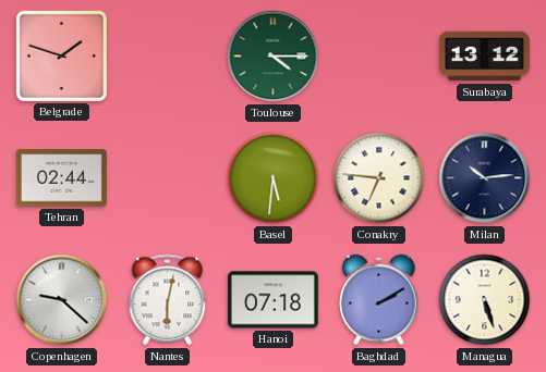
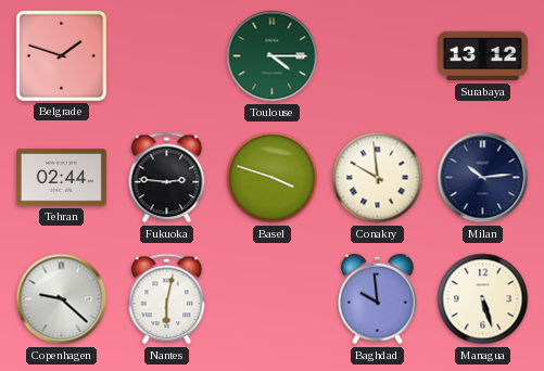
Fukuoka: none -> 2:46
Basel: 5:31 -> 3:48
Conakry: 6:46 -> 9:59
Hanoi: 07:18 -> none
Baghdad: 2:10 -> 9:59
